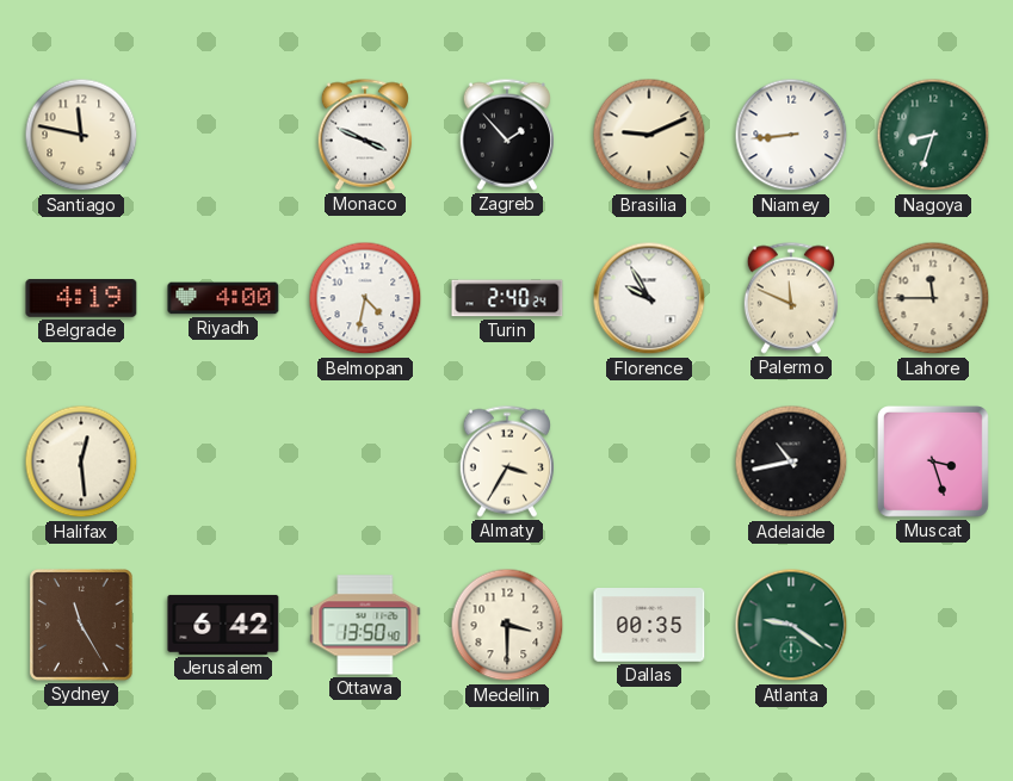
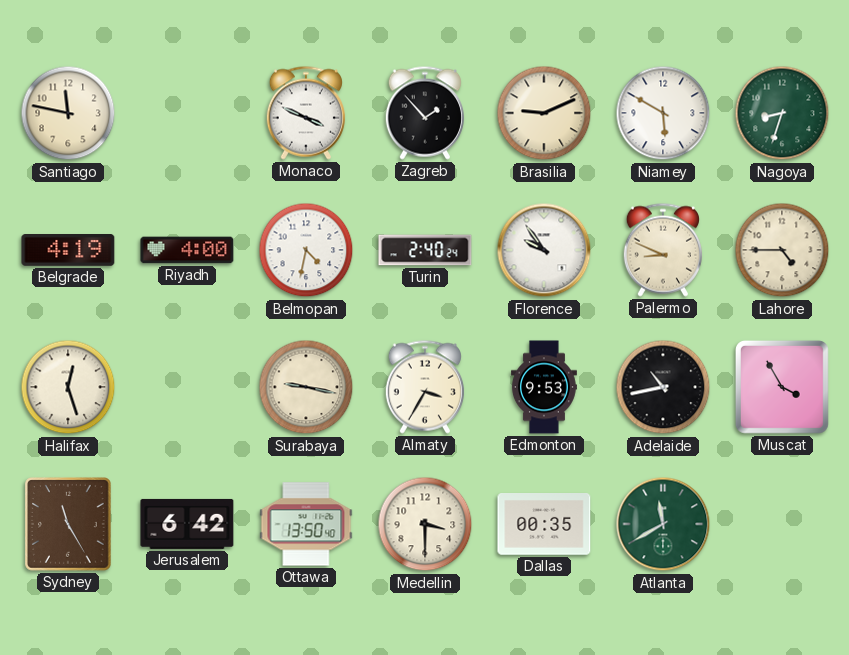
Niamey: 8:44 -> 5:50
Florence: 9:55 -> 9:54
Palermo: 11:49 -> 8:49
Lahore: 11:45 -> 4:45
Halifax: 12:29 -> 12:27
Surabaya: none -> 9:17
Edmonton: none -> 9:53
Muscat: 3:27 -> 3:55
Atlanta: 9:21 -> 11:40
